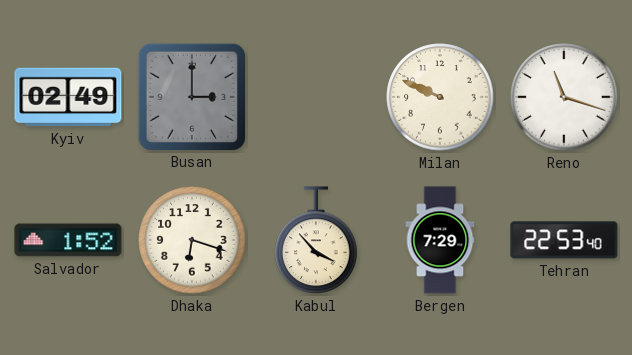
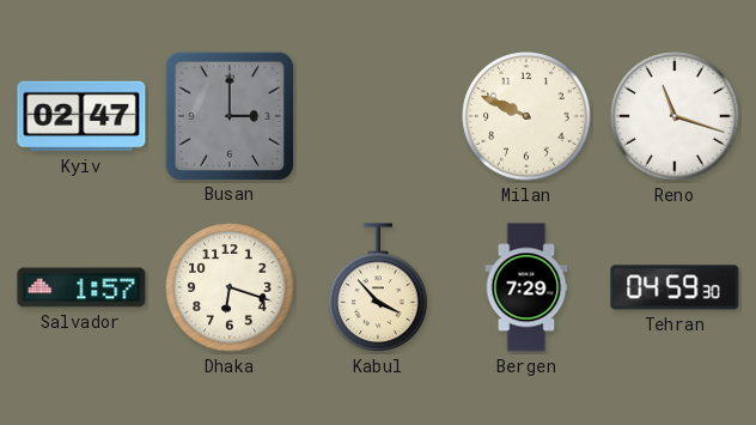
Kyiv: 02:49 -> 02:47
Salvador: 1:52 -> 1:57
Tehran: 22:53 -> 04:59
